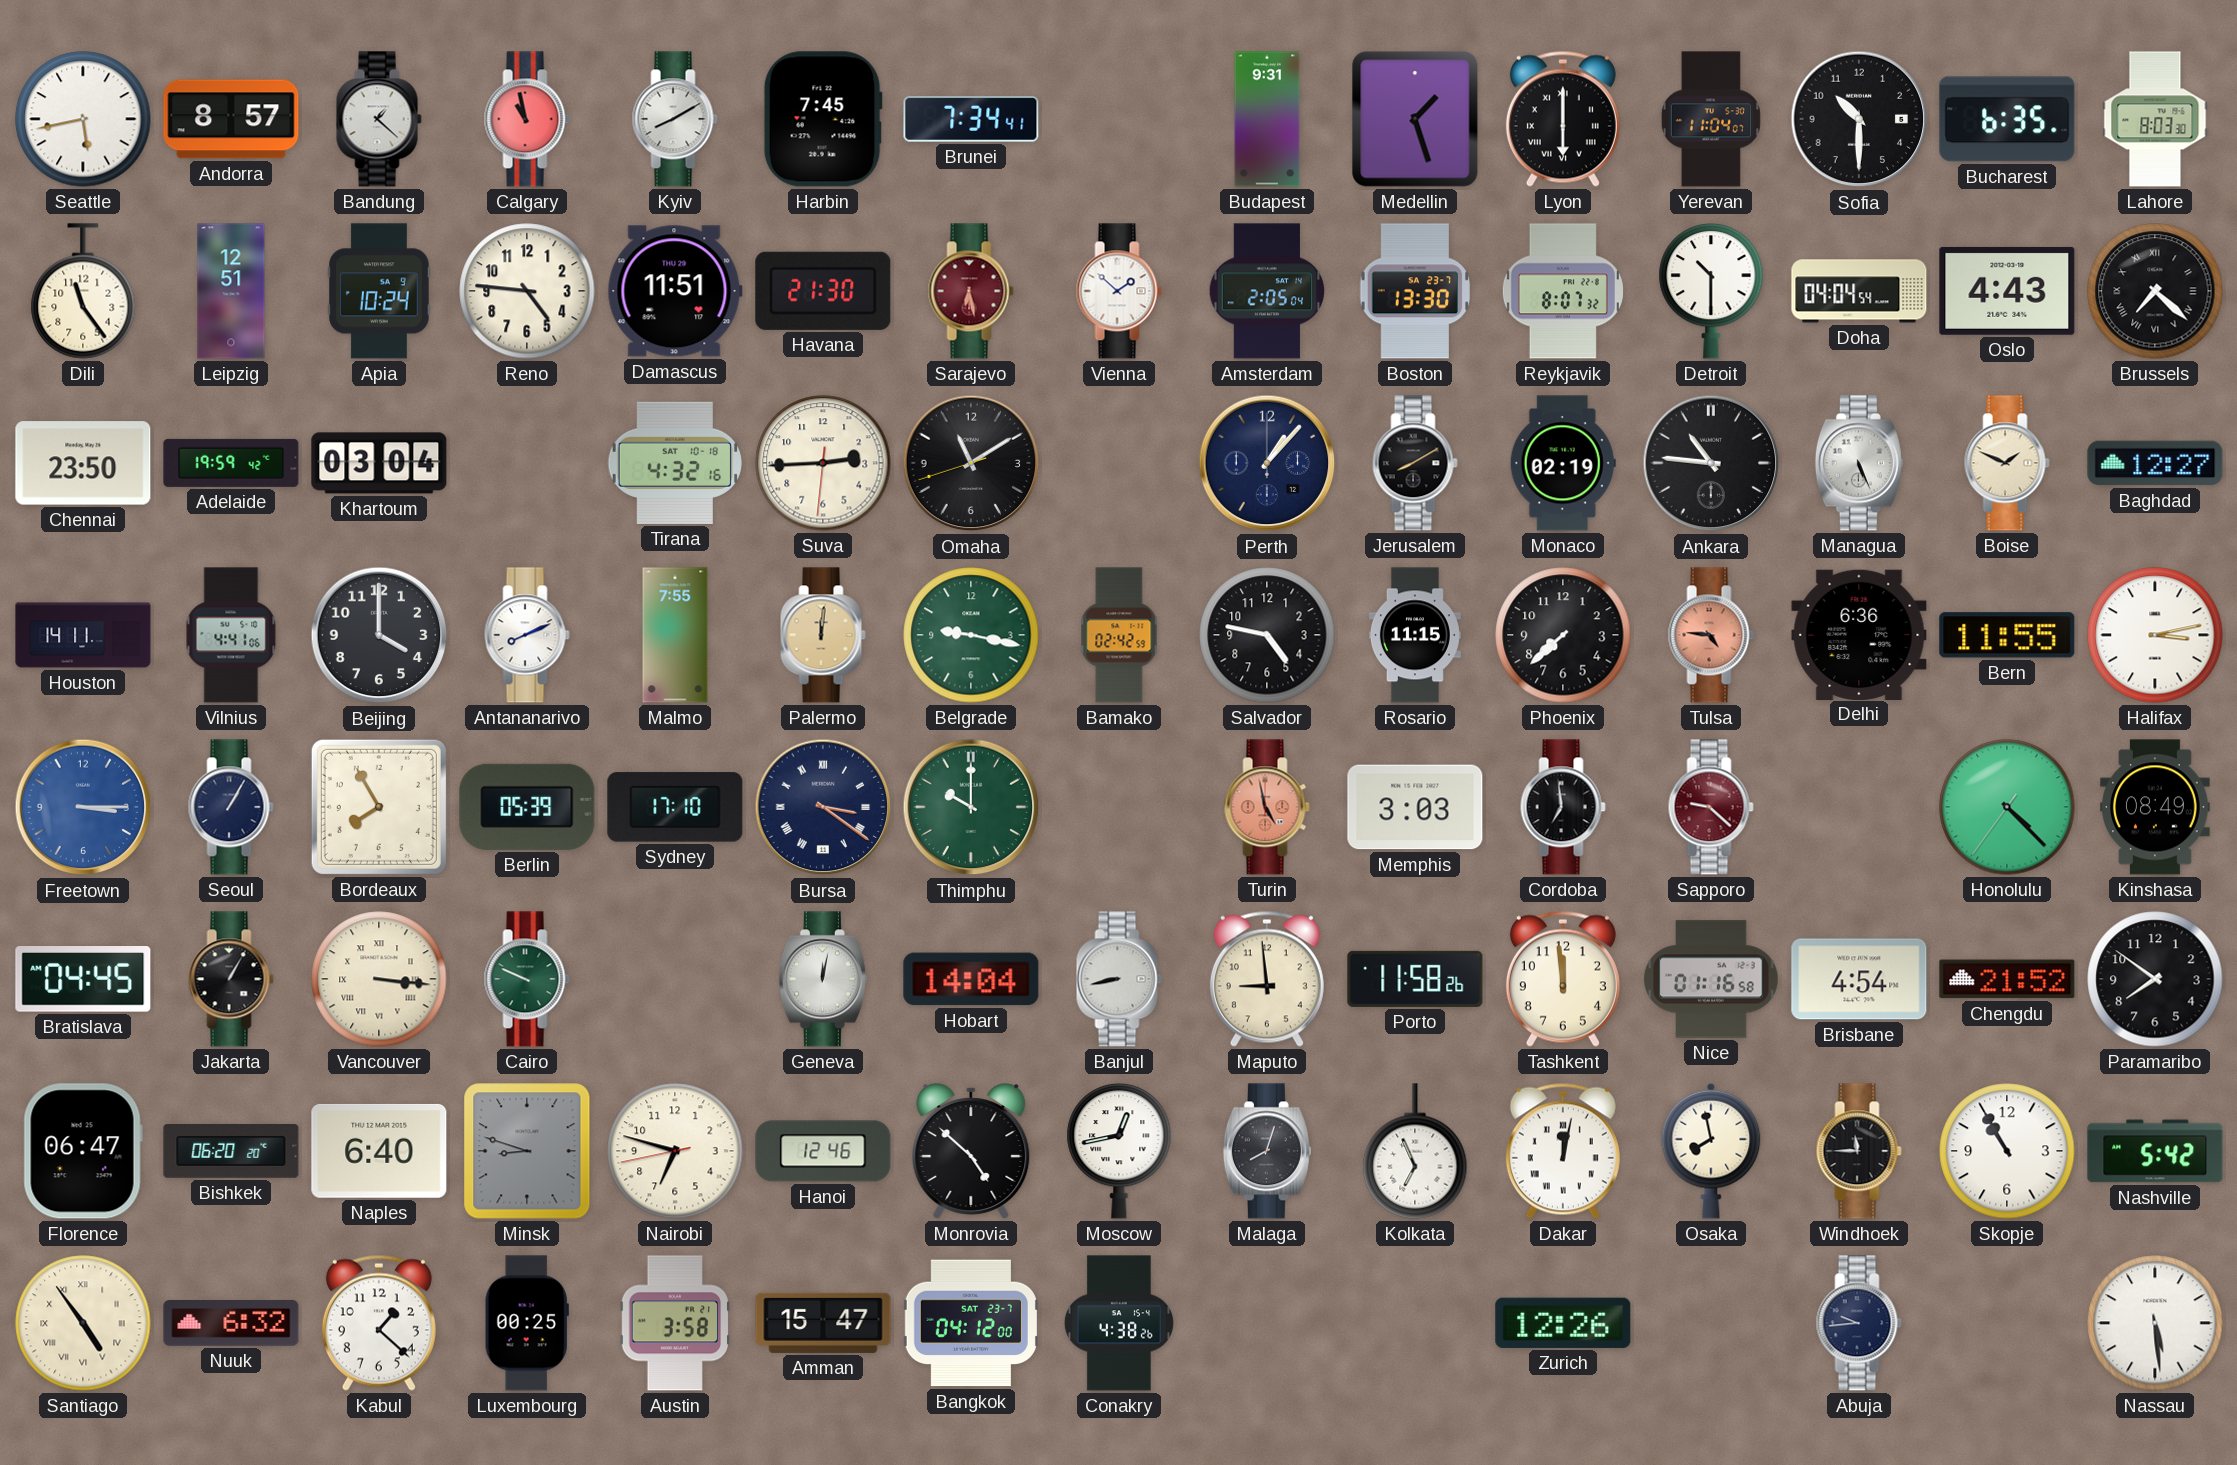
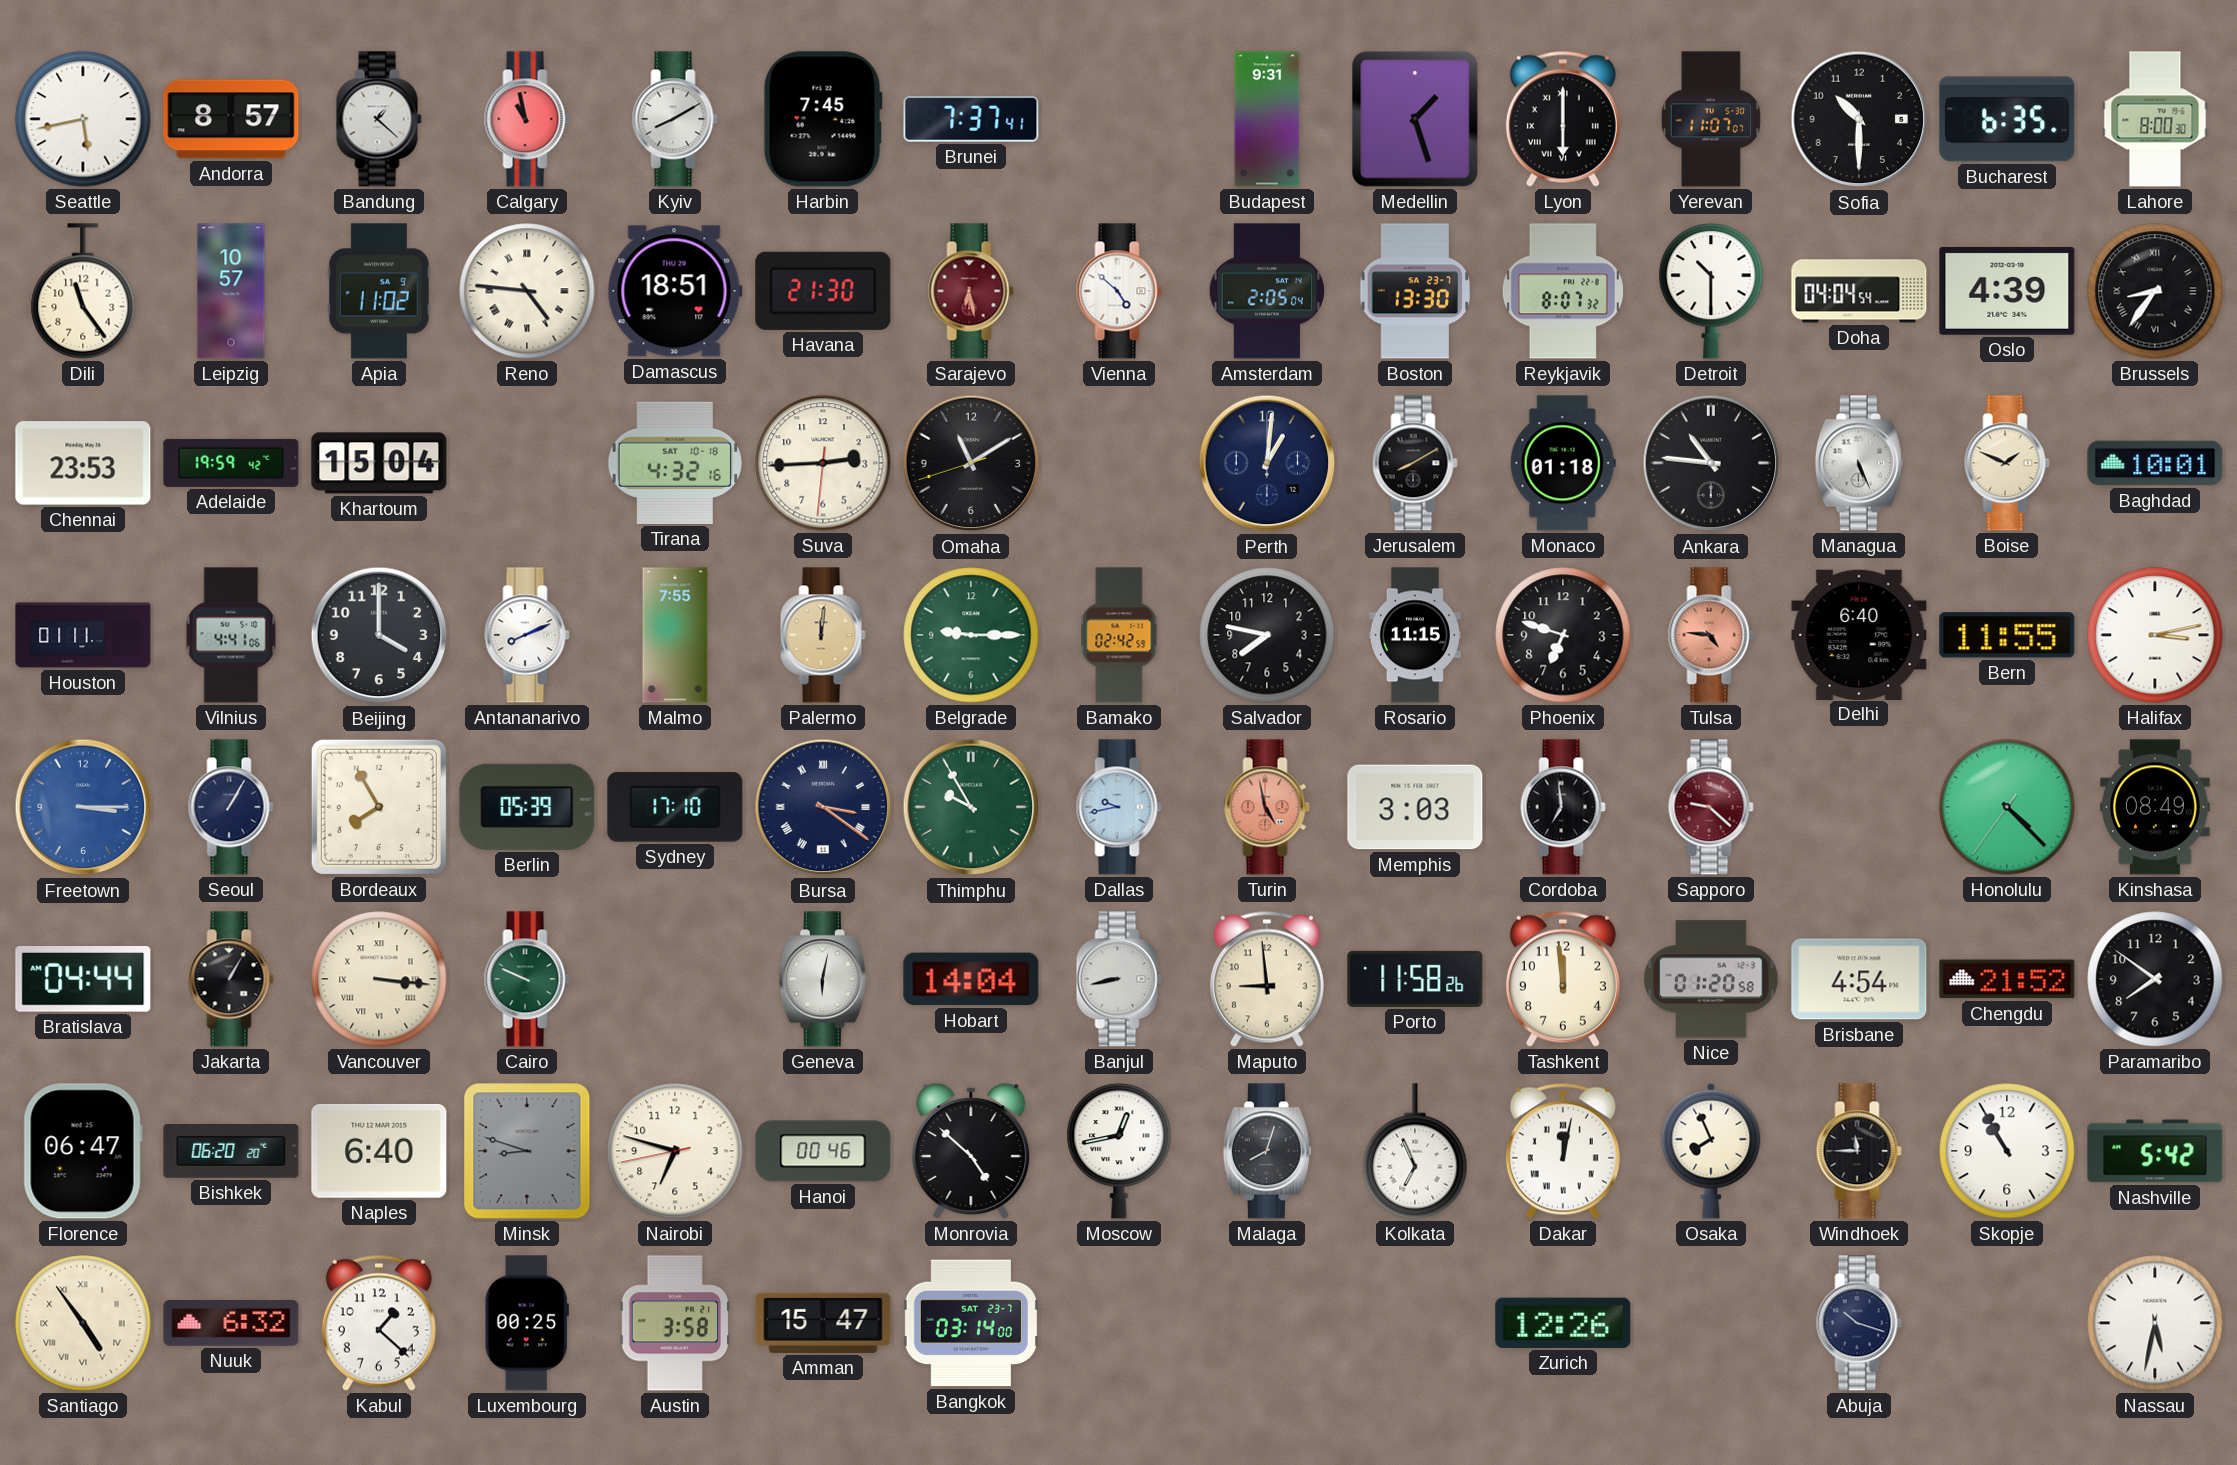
Brunei: 7:34 -> 7:37
Yerevan: 11:04 -> 11:07
Lahore: 8:03 -> 8:00
Leipzig: 12:51 -> 10:57
Apia: 10:24 -> 11:02
Reno numerals: Arabic -> Roman
Damascus: 11:51 -> 18:51
Vienna: 1:52 -> 4:52
Oslo: 4:43 -> 4:39
Brussels: 7:22 -> 8:36
Chennai: 23:50 -> 23:53
Khartoum: 03:04 -> 15:04
Perth: 1:07 -> 1:01
Monaco: 02:19 -> 01:18
Baghdad: 12:27 -> 10:01
Houston: 14:11 -> 01:11
Belgrade: 9:17 -> 9:15
Salvador: 4:47 -> 7:47
Phoenix: 7:38 -> 6:48
Delhi: 6:36 -> 6:40
Thimphu: 10:00 -> 9:55
Dallas: none -> 9:43
Bratislava: 04:45 -> 04:44
Geneva: 12:02 -> 6:02
Nice: 01:16 -> 01:20
Hanoi: 12:46 -> 00:46
Osaka: 7:58 -> 7:56
Bangkok: 04:12 -> 03:14
Conakry: 4:38 -> none
Abuja: 9:44 -> 10:18
Nassau: 5:29 -> 5:32
